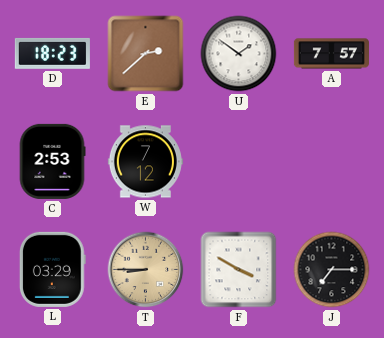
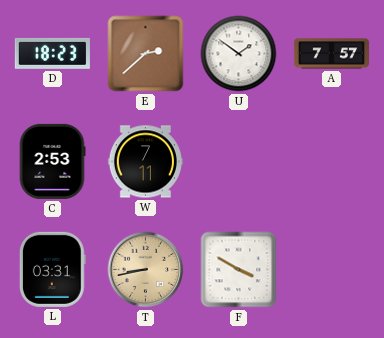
W: 7:12 -> 7:11
L: 03:29 -> 03:31
T: 8:45 -> 8:43
J: 7:15 -> none
